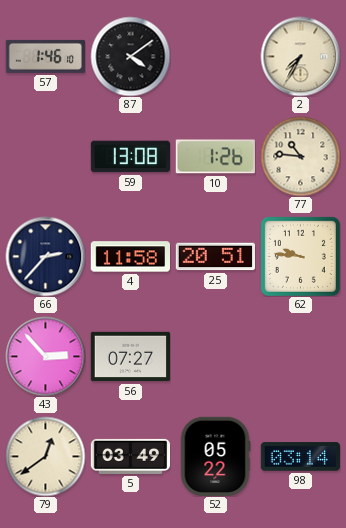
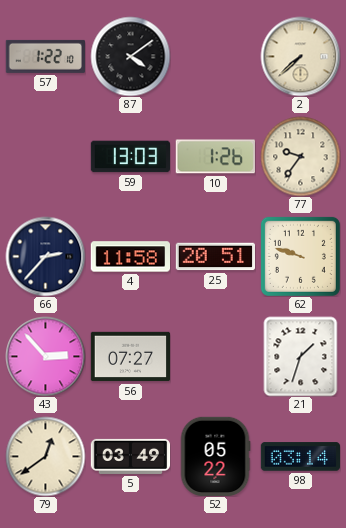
57: 1:46 -> 1:22
2: 7:35 -> 7:38
59: 13:08 -> 13:03
77: 10:46 -> 9:36
62: 9:46 -> 9:48
21: none -> 1:33
